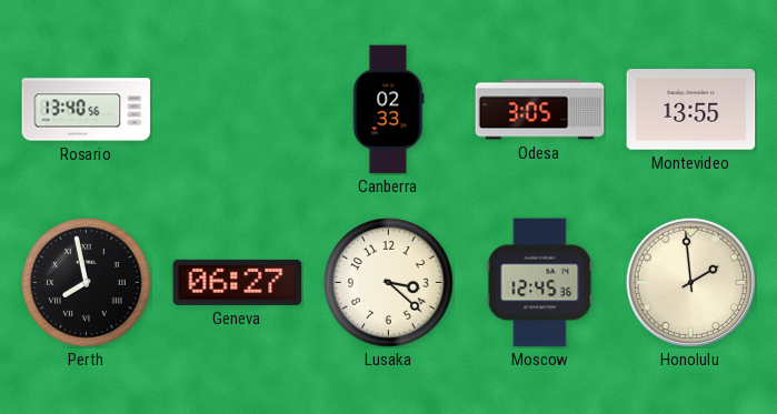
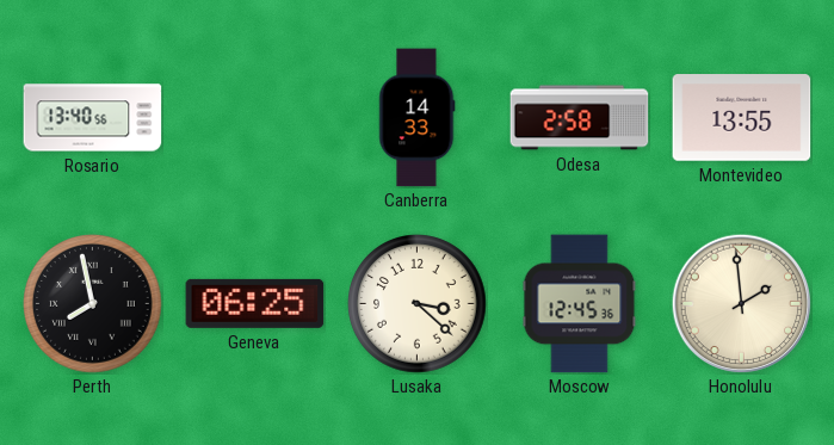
Canberra: 02:33 -> 14:33
Odesa: 3:05 -> 2:58
Geneva: 06:27 -> 06:25
